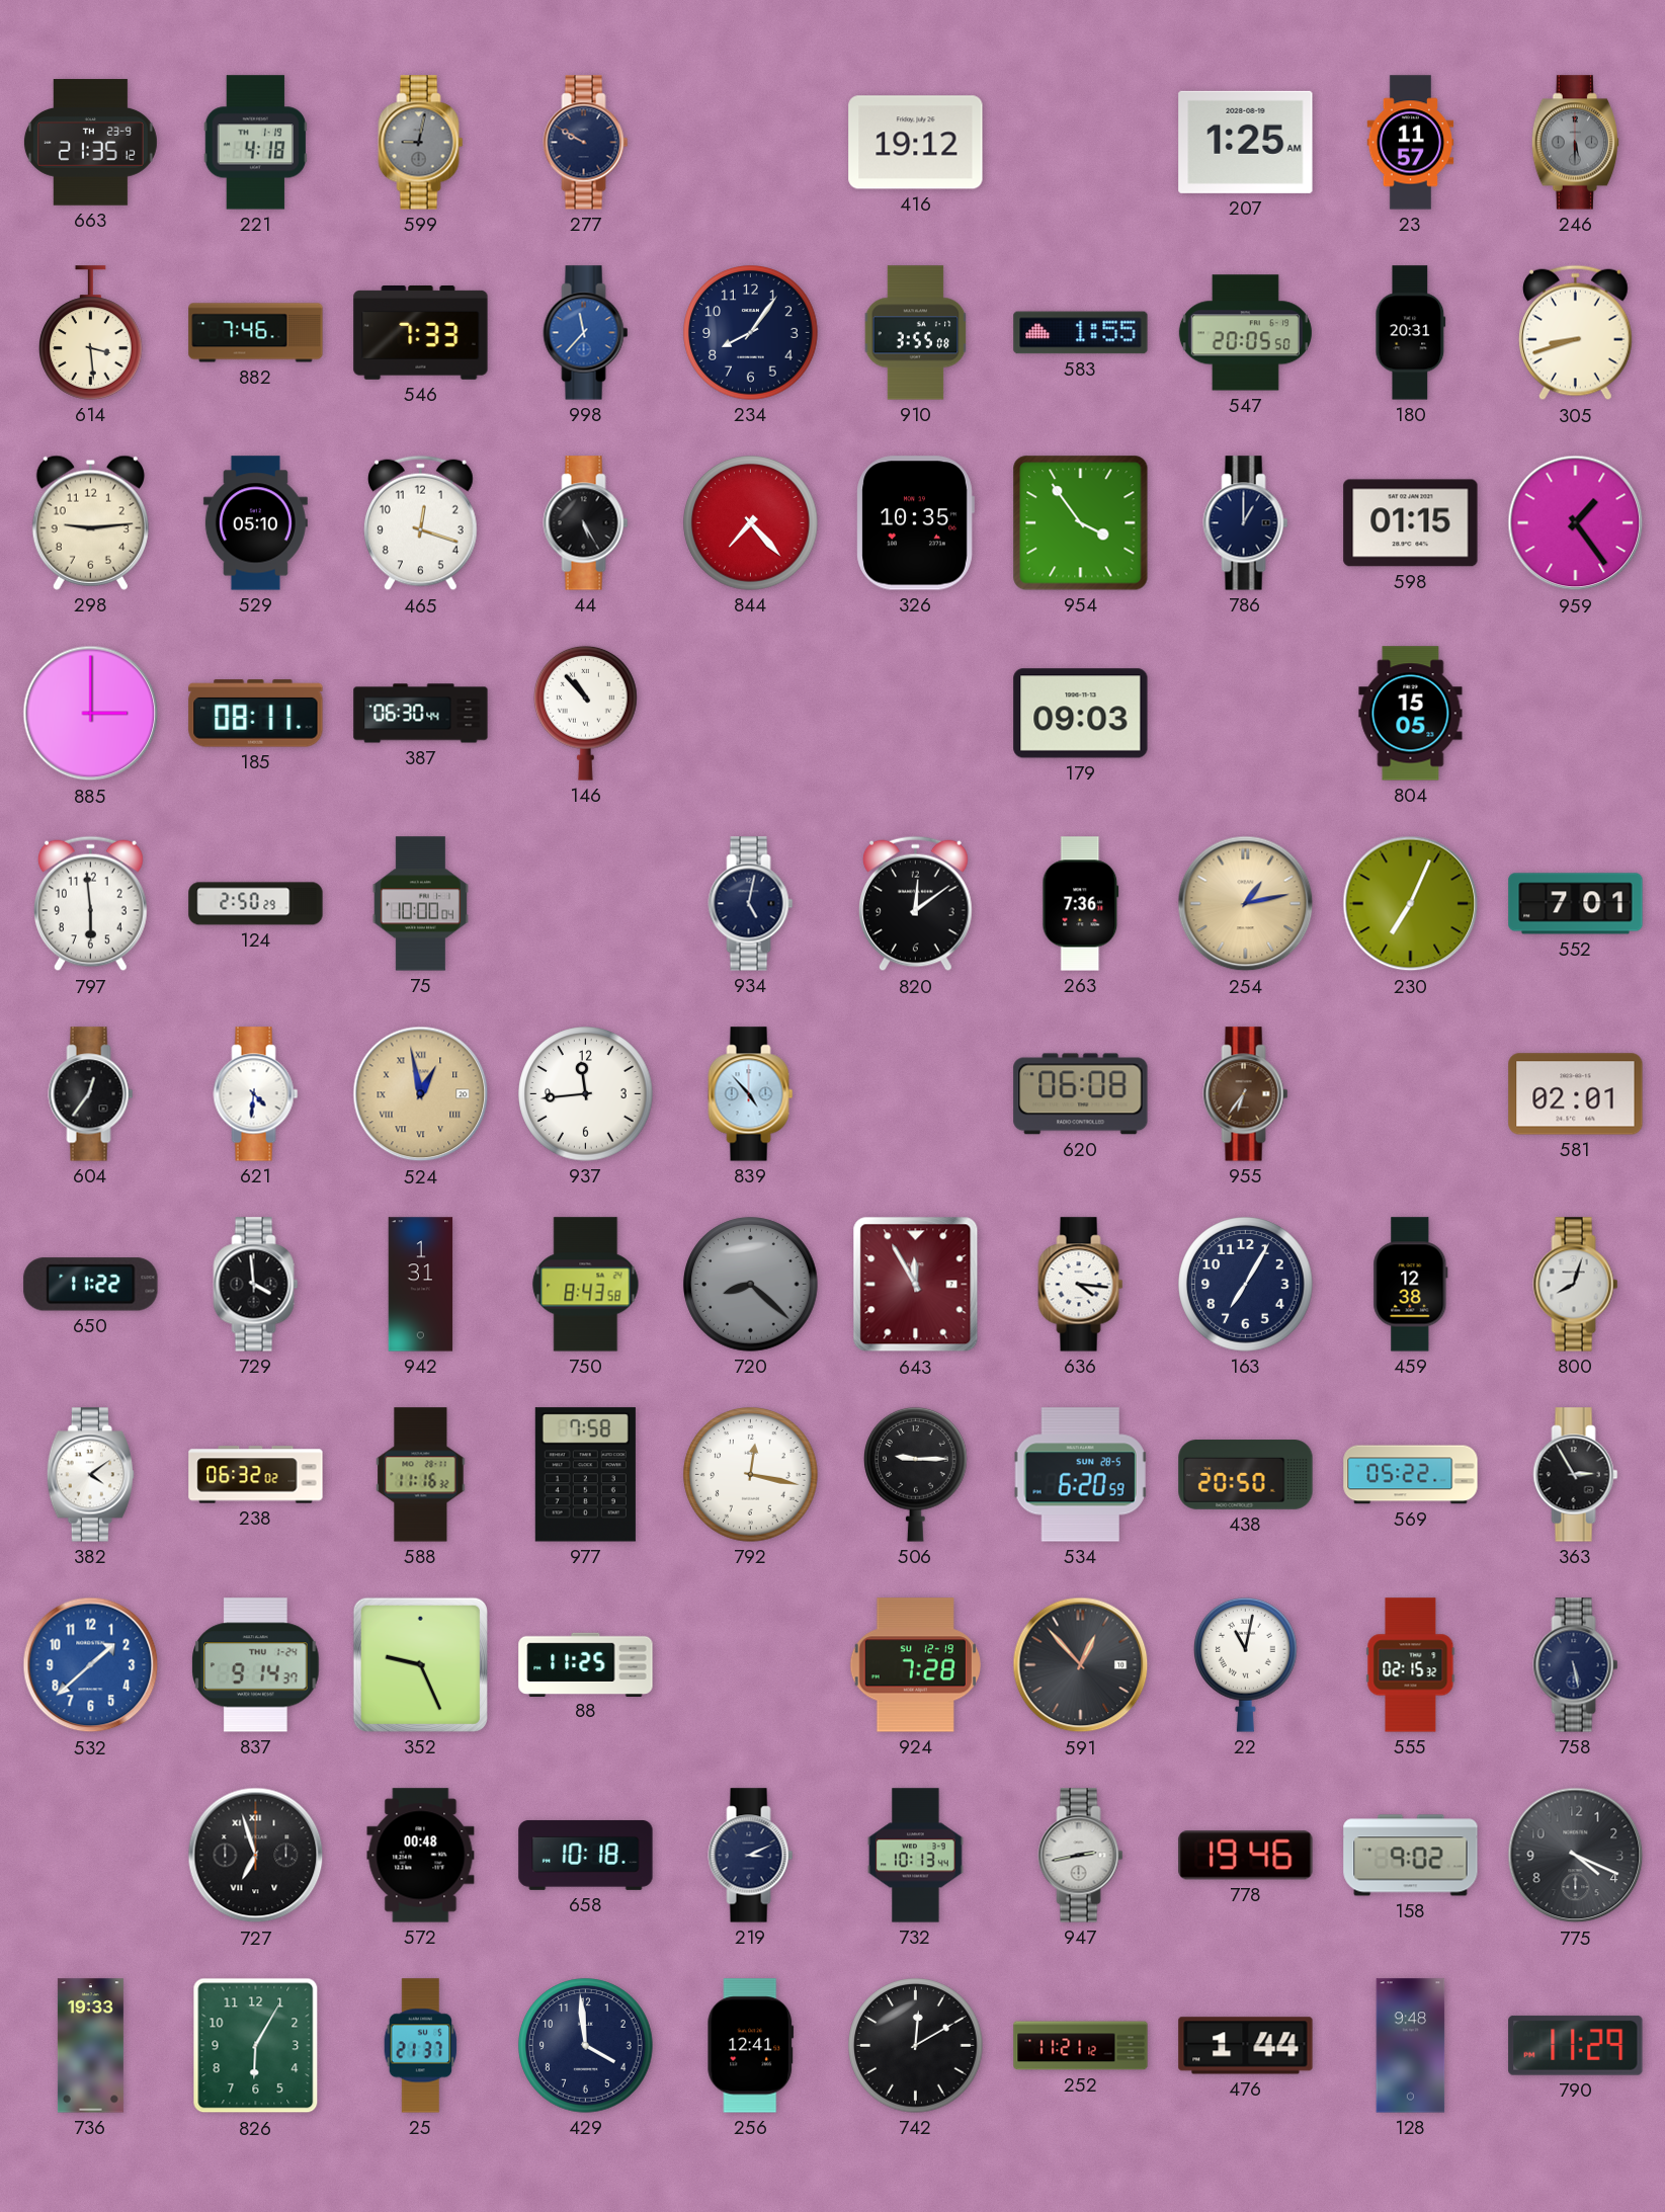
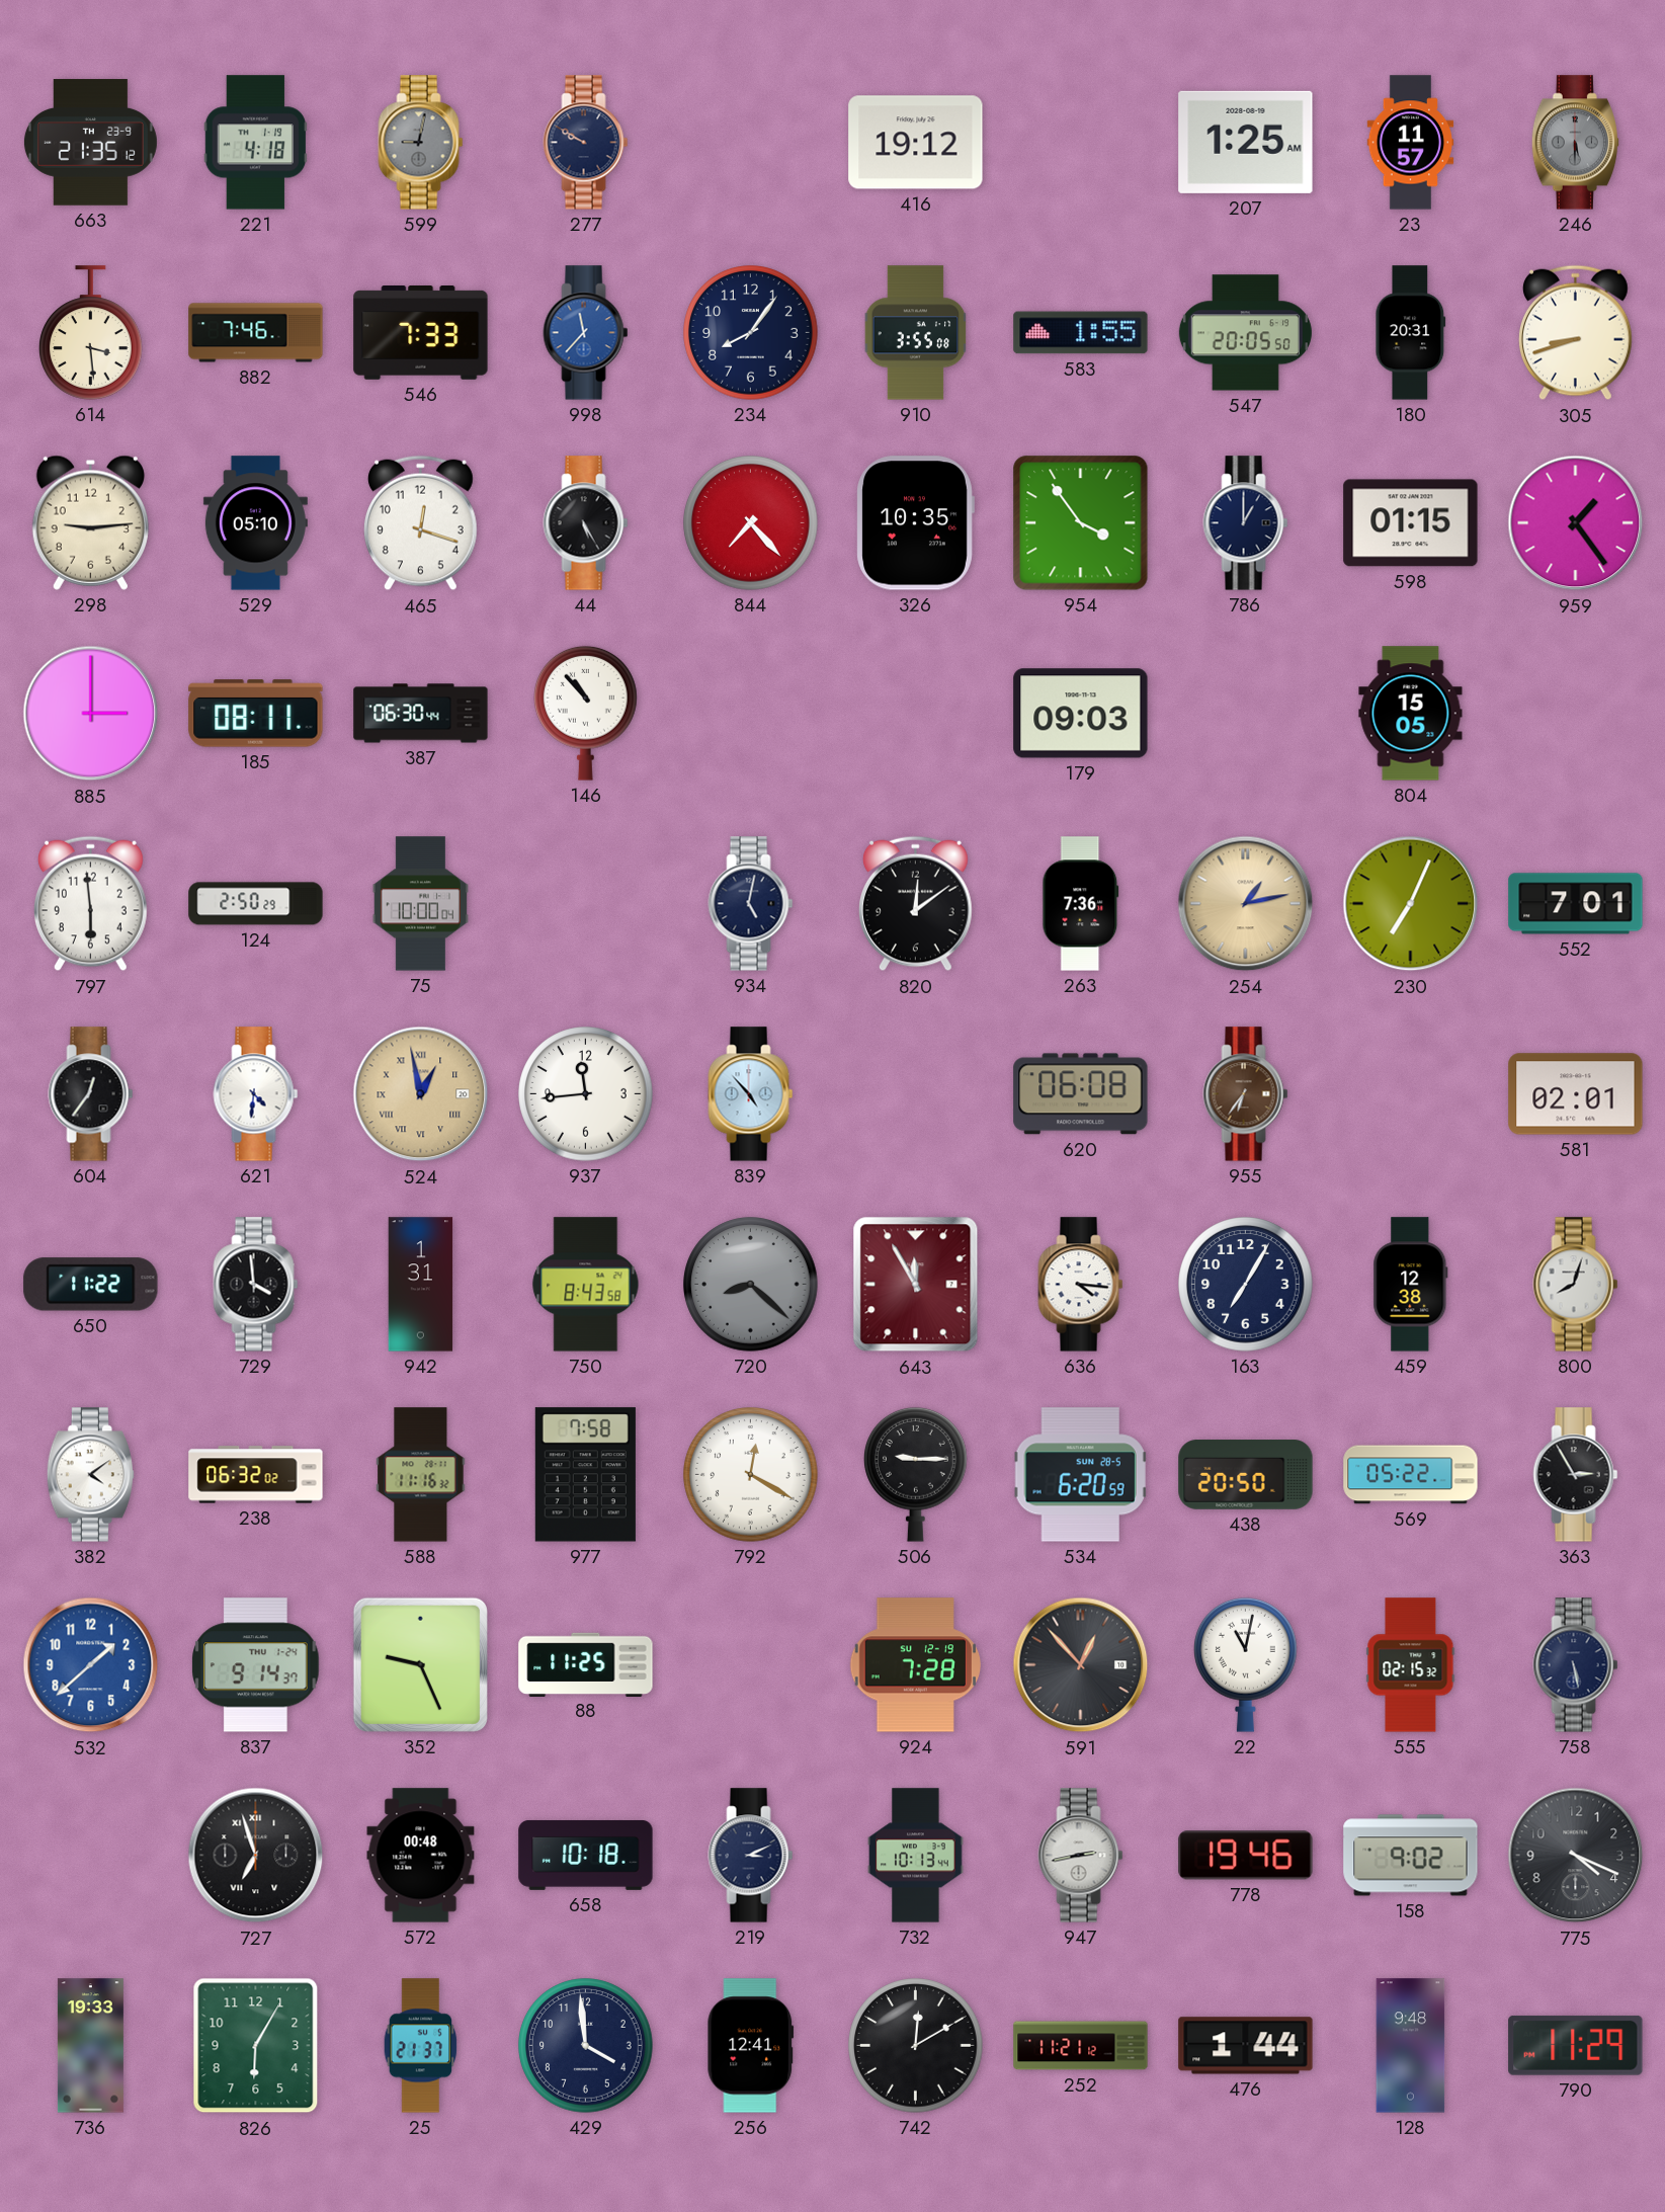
792: 12:17 -> 12:20
